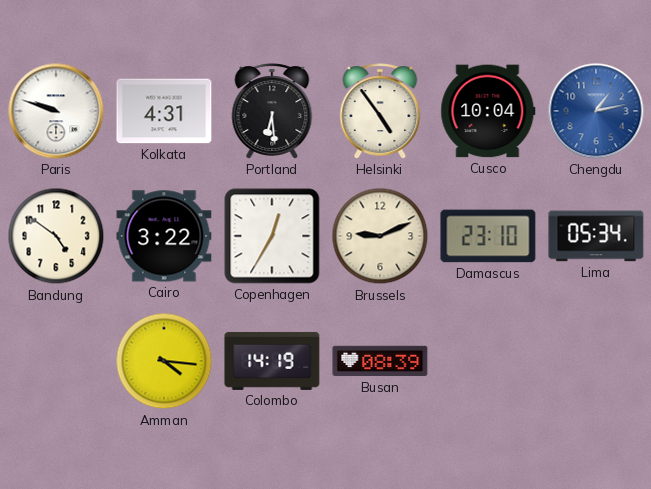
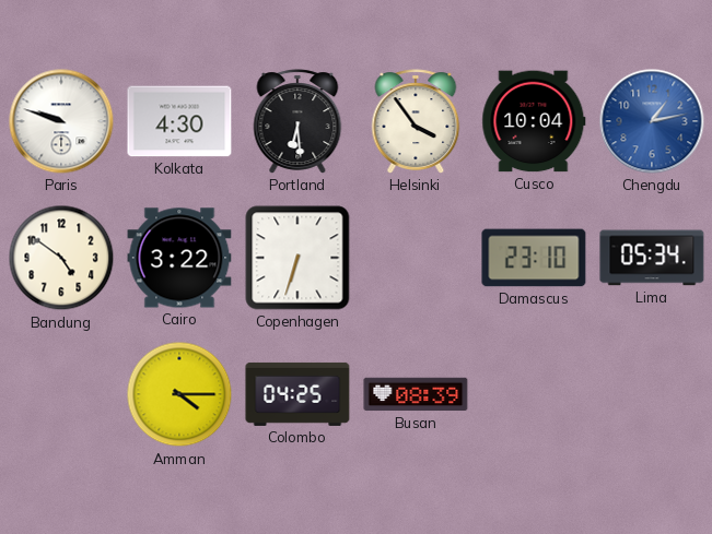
Kolkata: 4:31 -> 4:30
Helsinki: 4:54 -> 3:54
Copenhagen: 12:35 -> 6:33
Brussels: 9:11 -> none
Amman: 4:16 -> 4:15
Colombo: 14:19 -> 04:25
